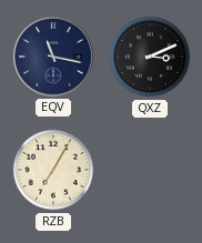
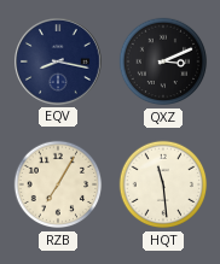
EQV: 11:17 -> 8:17
HQT: none -> 11:29
